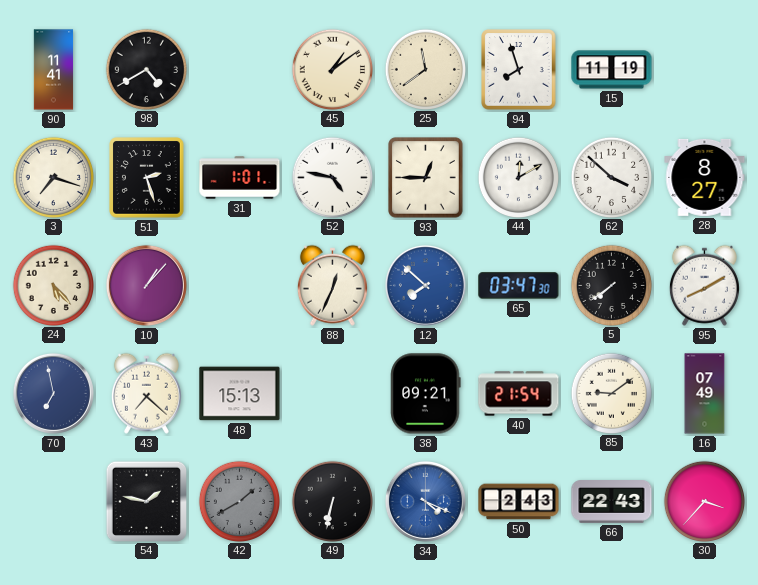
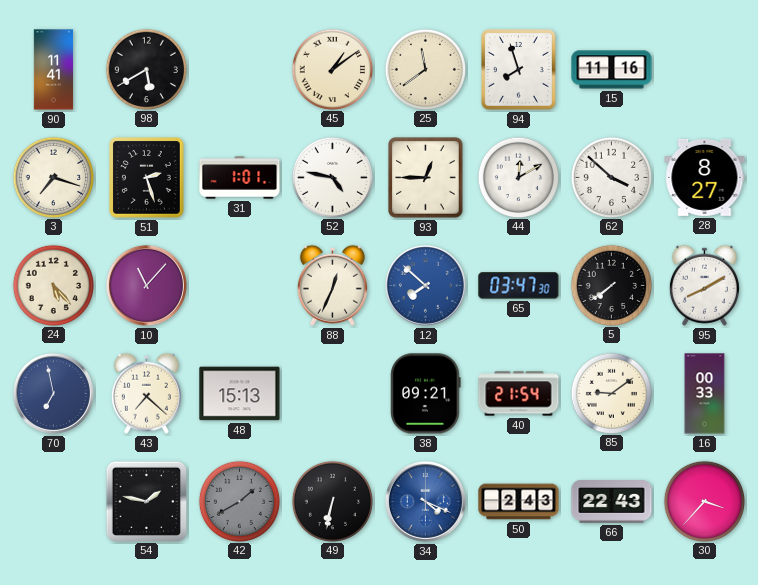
98: 4:40 -> 5:40
15: 11:19 -> 11:16
10: 1:07 -> 11:07
16: 07:49 -> 00:33
